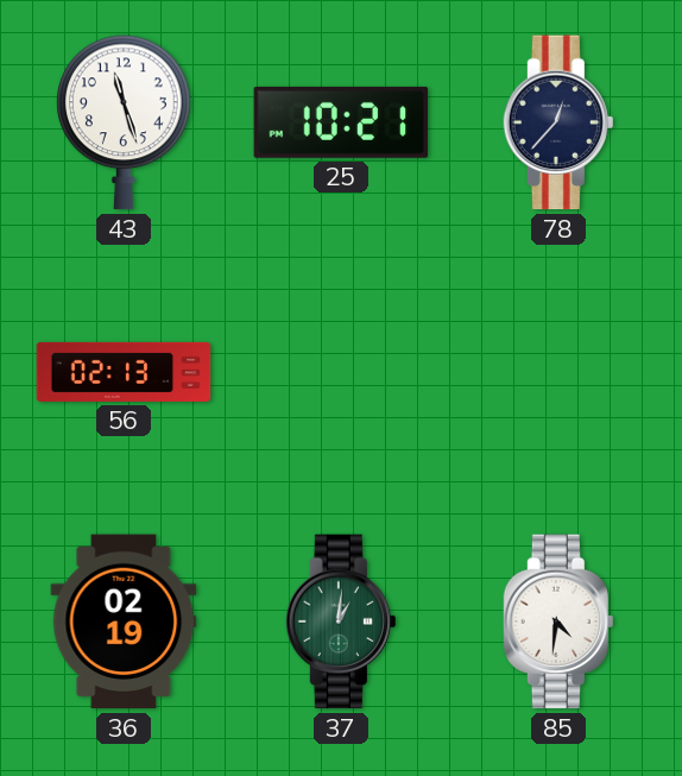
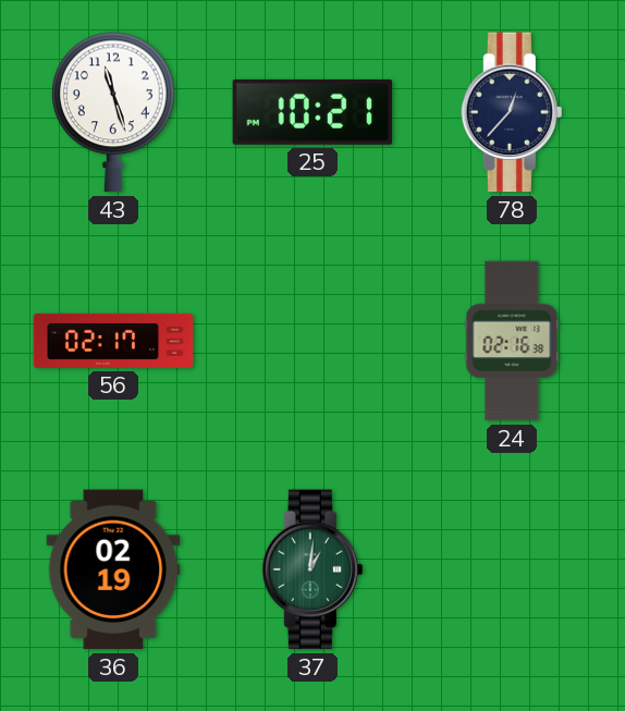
56: 02:13 -> 02:17
24: none -> 02:16
85: 4:31 -> none
